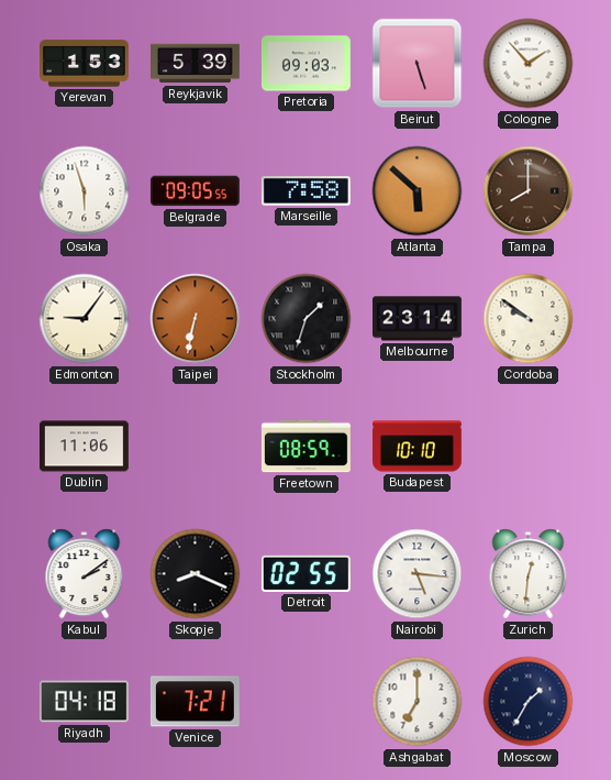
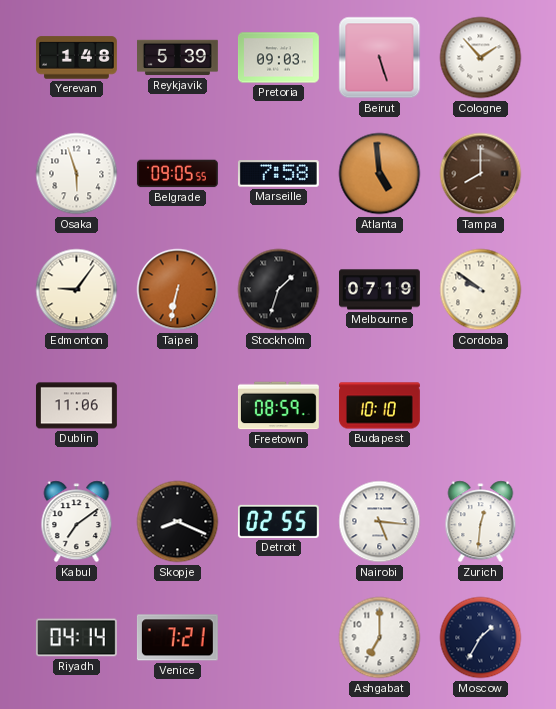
Yerevan: 1:53 -> 1:48
Atlanta: 5:52 -> 4:59
Melbourne: 23:14 -> 07:19
Kabul: 2:09 -> 7:09
Riyadh: 04:18 -> 04:14
